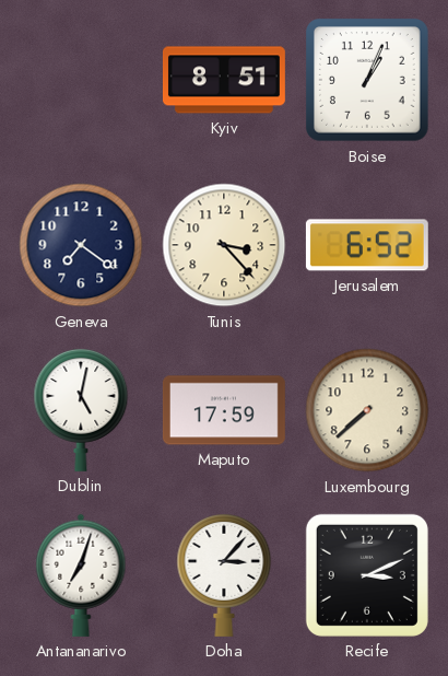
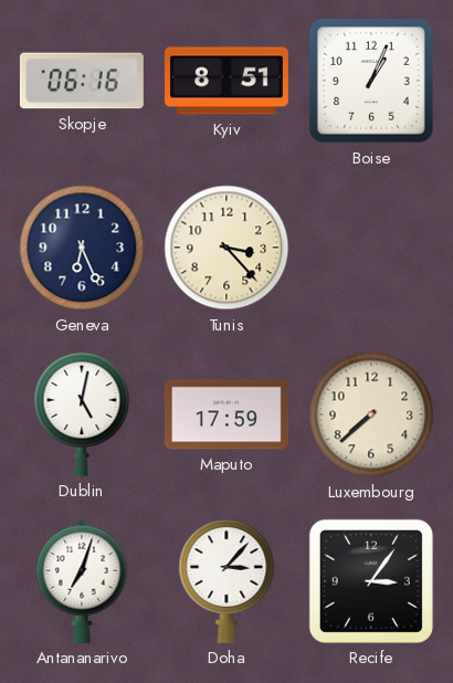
Skopje: none -> 06:16
Geneva: 7:21 -> 6:26
Jerusalem: 6:52 -> none
Recife: 3:11 -> 3:06
